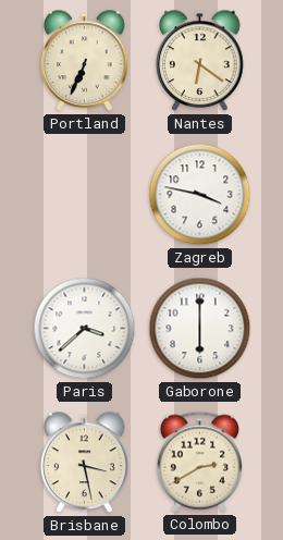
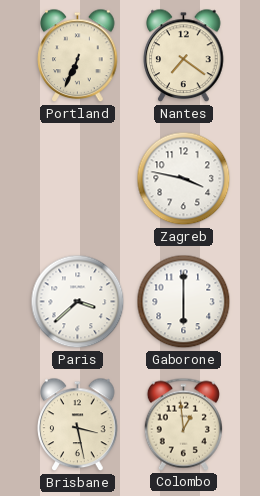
Nantes: 6:21 -> 7:21
Colombo: 2:40 -> 12:59
